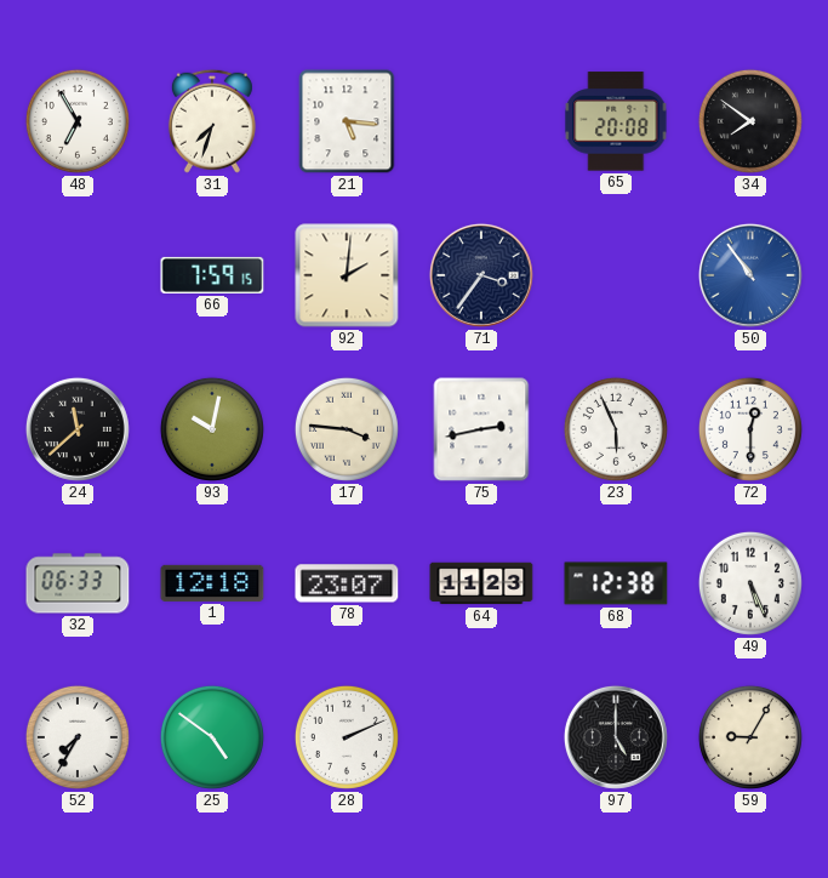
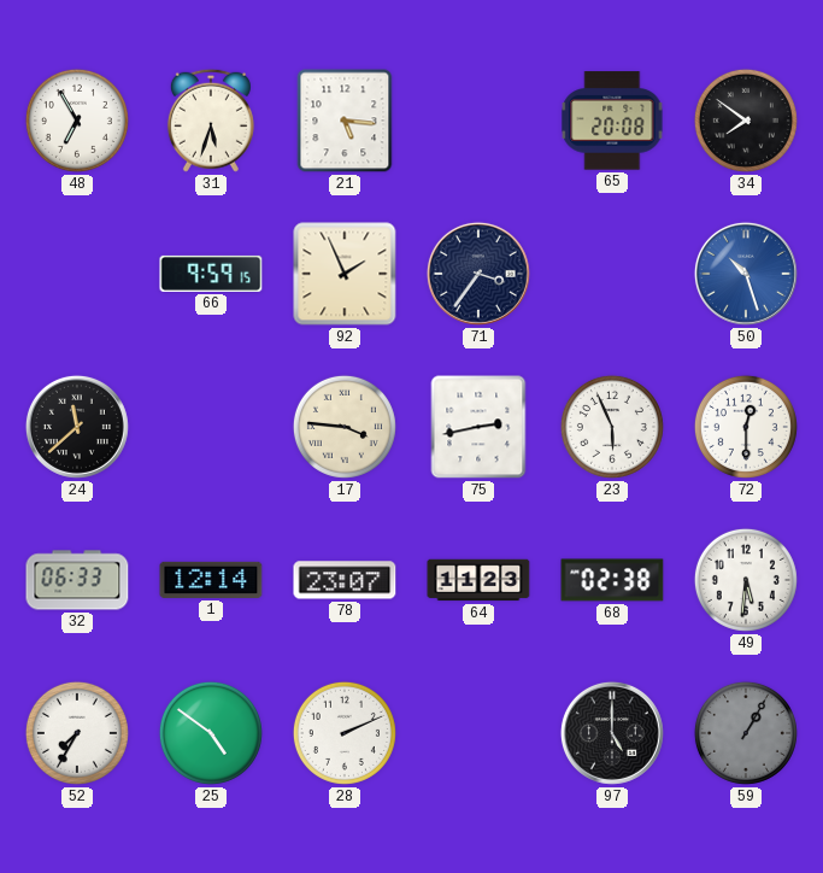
31: 7:33 -> 5:33
66: 7:59 -> 9:59
92: 2:01 -> 1:56
50: 10:54 -> 10:27
93: 10:02 -> none
1: 12:18 -> 12:14
68: 12:38 -> 02:38
49: 5:26 -> 5:31
59: 9:05 -> 1:05
59 dial: cream -> grey
